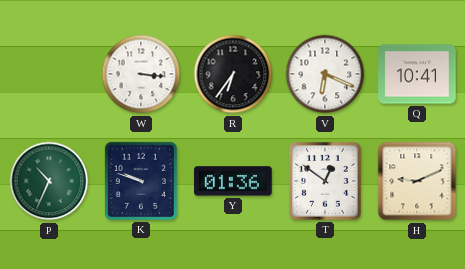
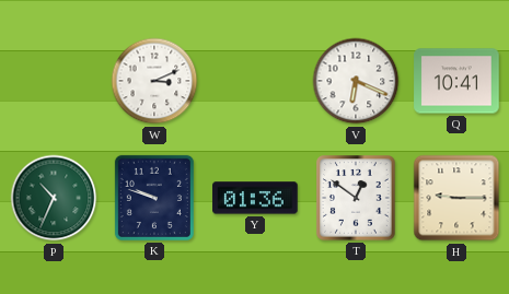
W: 3:16 -> 3:11
R: 6:36 -> none
H: 9:11 -> 9:15
